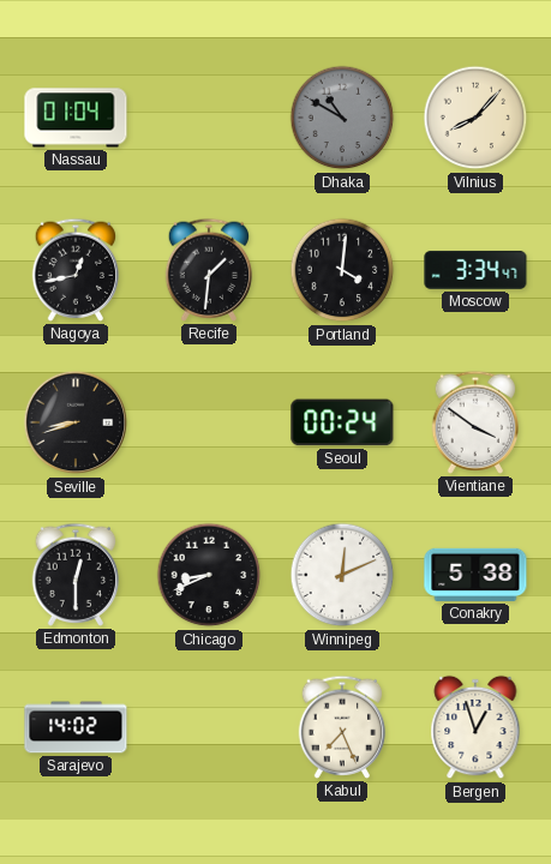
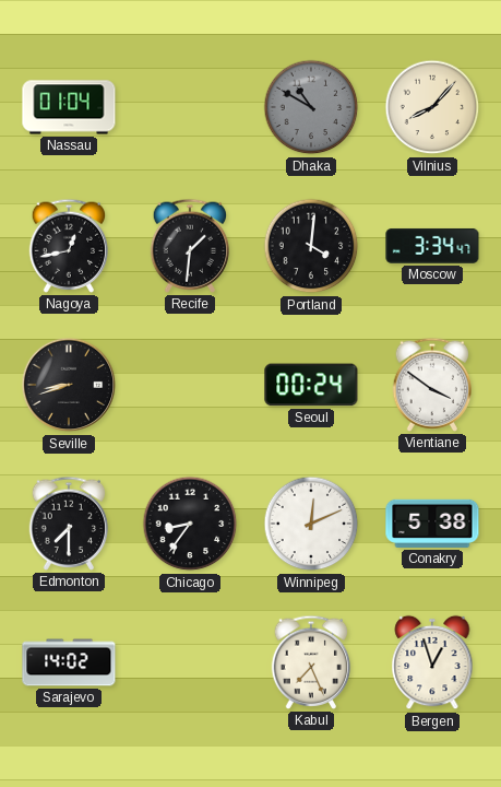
Edmonton: 12:30 -> 7:30
Chicago: 8:41 -> 8:36
